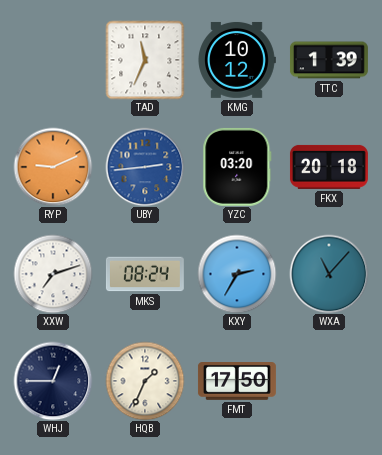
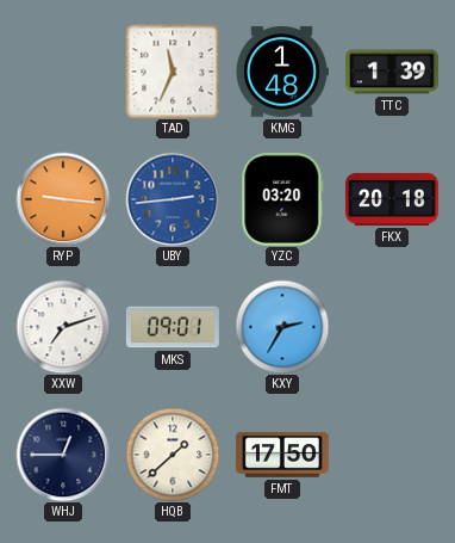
KMG: 10:12 -> 1:48
RYP: 9:11 -> 9:16
MKS: 08:24 -> 09:01
WXA: 11:07 -> none
HQB: 1:34 -> 1:38
